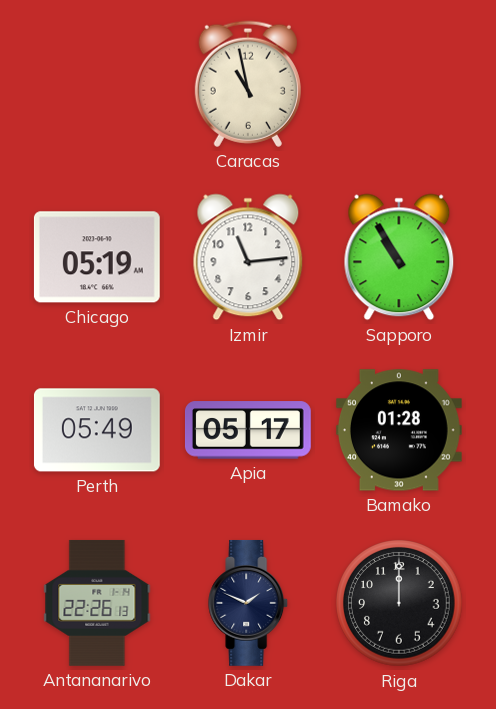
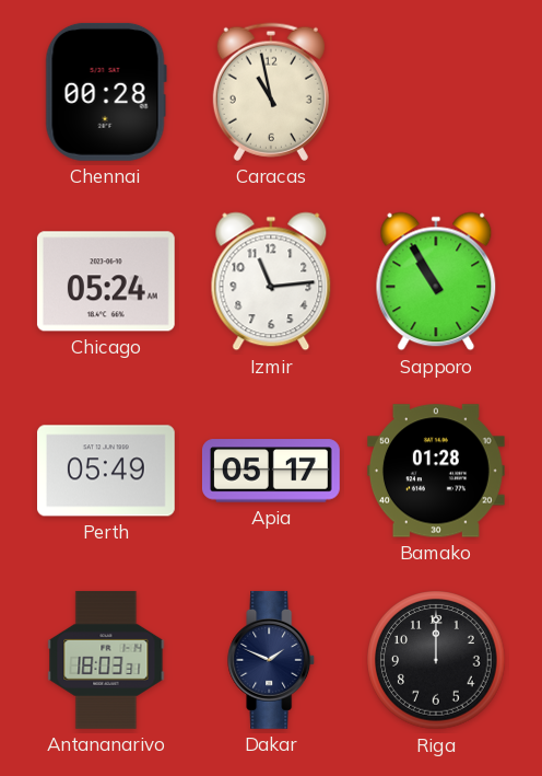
Chennai: none -> 00:28
Chicago: 05:19 -> 05:24
Antananarivo: 22:26 -> 18:03
